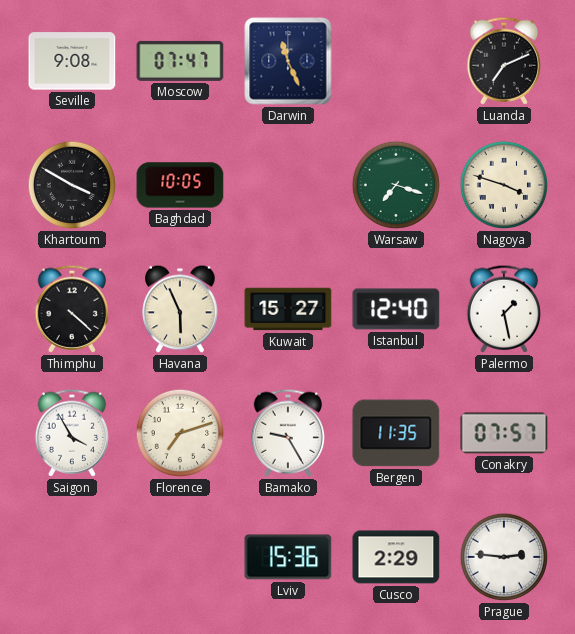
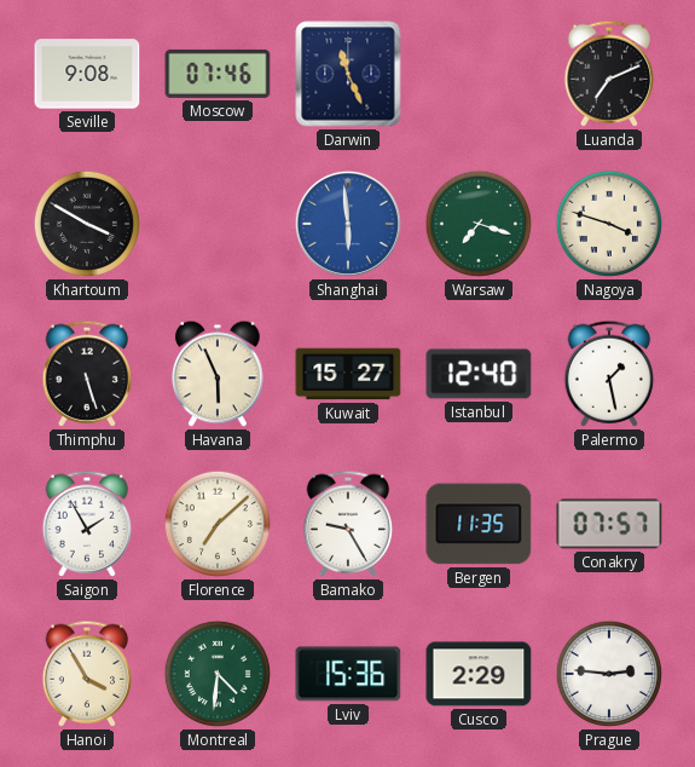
Moscow: 07:47 -> 07:46
Baghdad: 10:05 -> none
Shanghai: none -> 5:59
Thimphu: 4:22 -> 5:27
Saigon: 3:55 -> 1:55
Florence: 7:12 -> 7:08
Hanoi: none -> 3:55
Montreal: none -> 4:31
